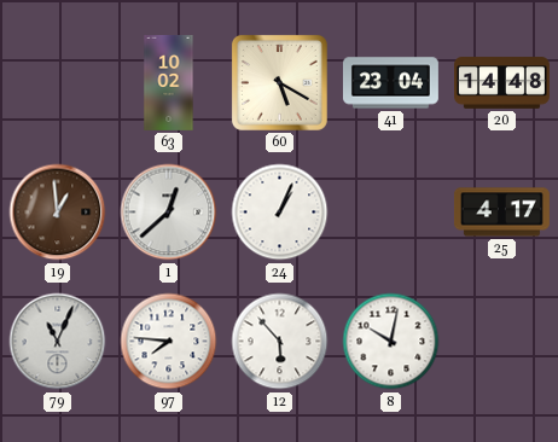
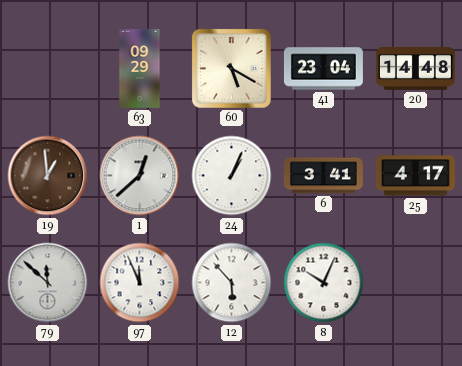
63: 10:02 -> 09:29
6: none -> 3:41
79: 11:04 -> 11:52
97: 7:46 -> 11:56
8: 10:02 -> 10:04
